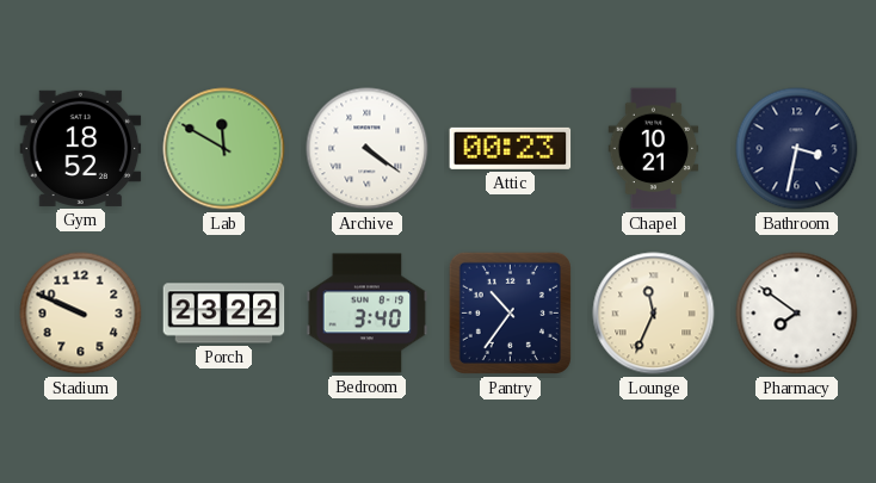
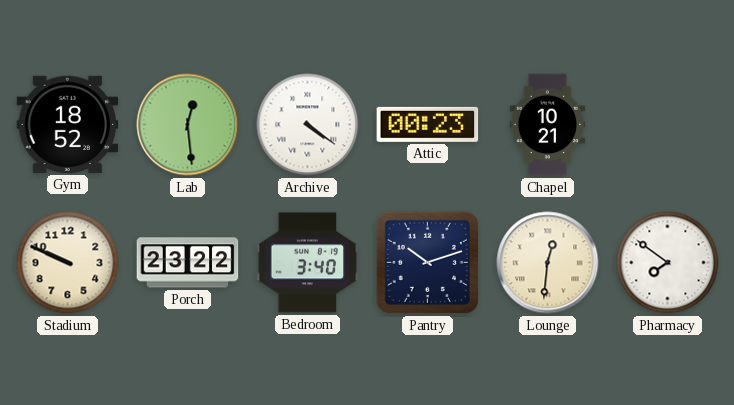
Lab: 11:50 -> 12:29
Bathroom: 3:32 -> none
Pantry: 10:36 -> 10:12
Lounge: 11:34 -> 12:31
